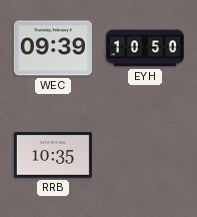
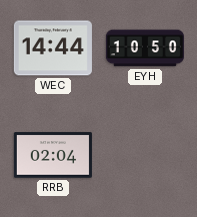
WEC: 09:39 -> 14:44
RRB: 10:35 -> 02:04
